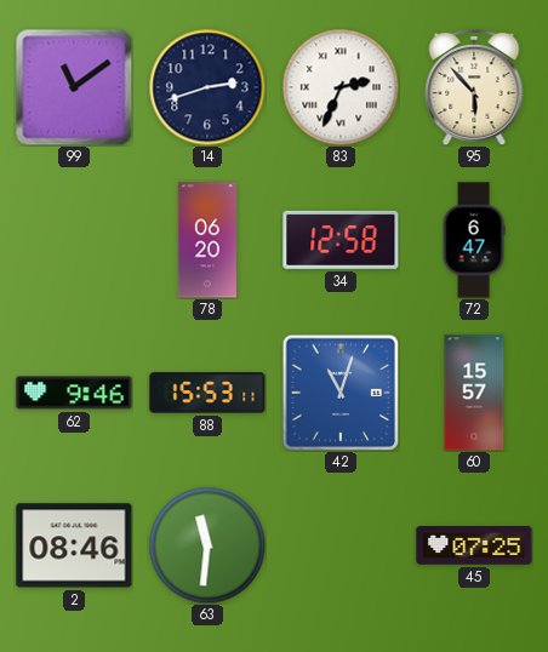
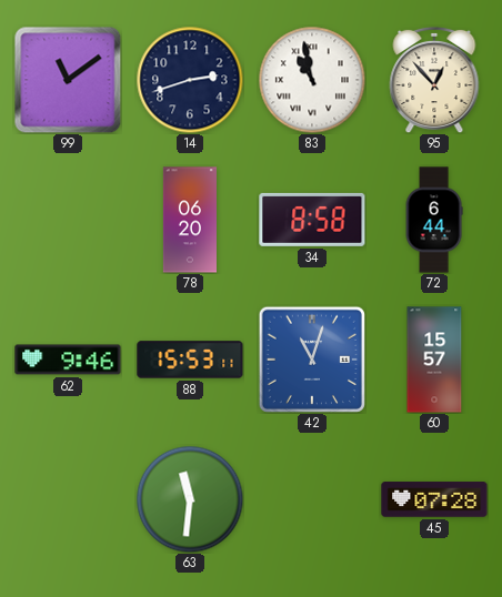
83: 2:34 -> 10:58
95: 5:53 -> 12:53
34: 12:58 -> 8:58
72: 6:47 -> 6:44
2: 08:46 -> none
45: 07:25 -> 07:28
